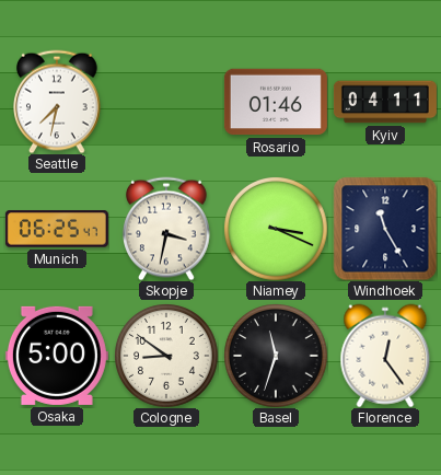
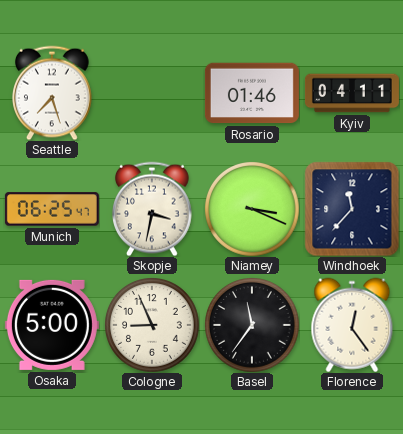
Seattle: 7:32 -> 7:27
Windhoek: 11:25 -> 11:37
Cologne: 8:51 -> 8:56
Basel: 11:33 -> 11:36
